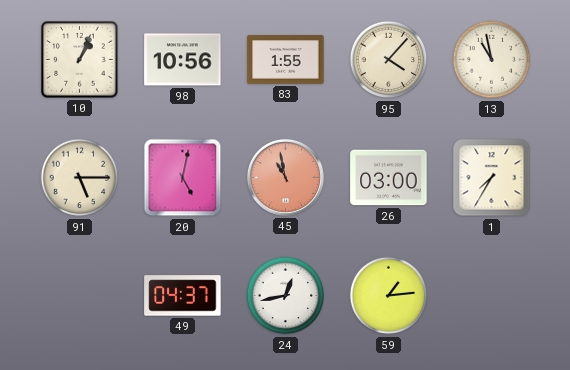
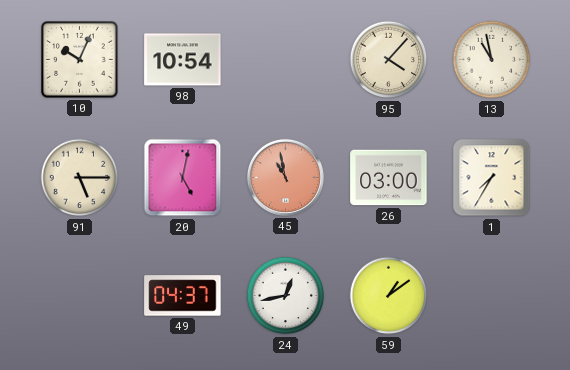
10: 1:04 -> 10:04
98: 10:56 -> 10:54
83: 1:55 -> none
59: 1:14 -> 1:09
